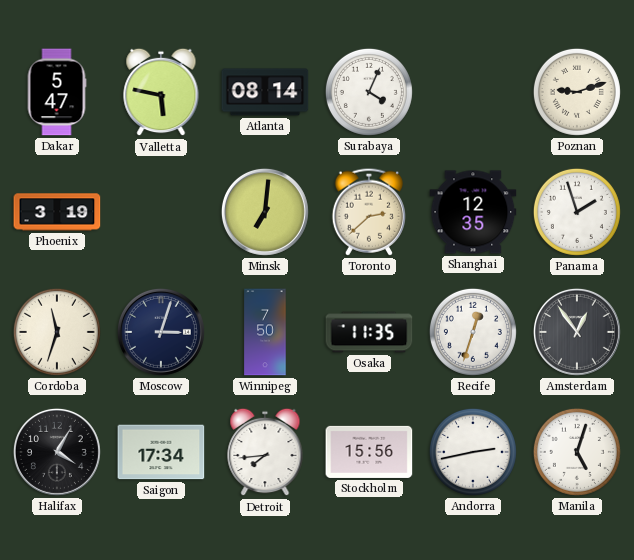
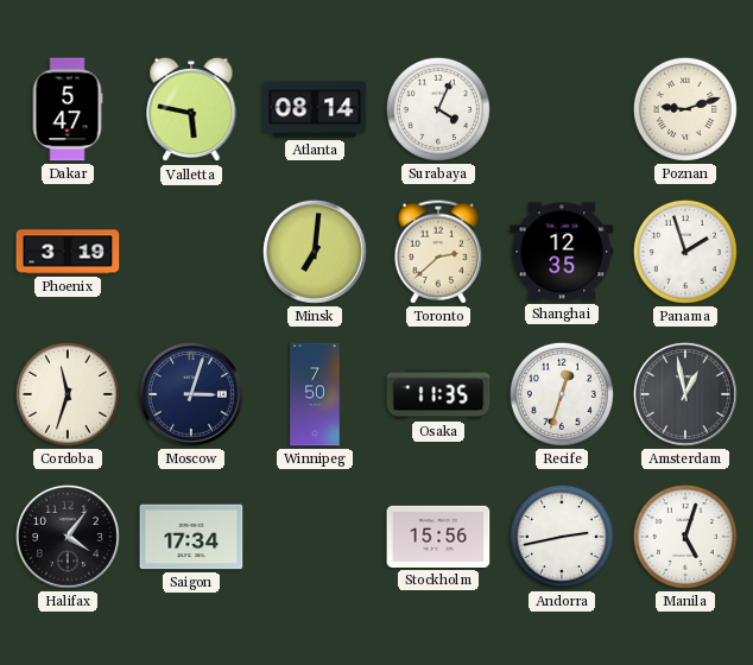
Amsterdam: 12:54 -> 12:58
Halifax: 4:05 -> 4:06
Detroit: 7:44 -> none
